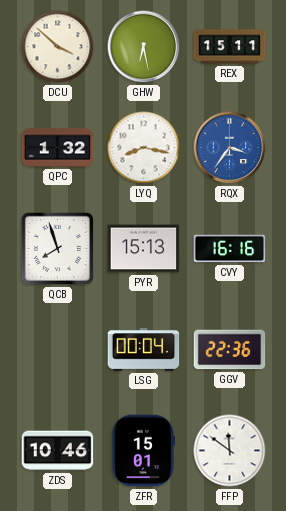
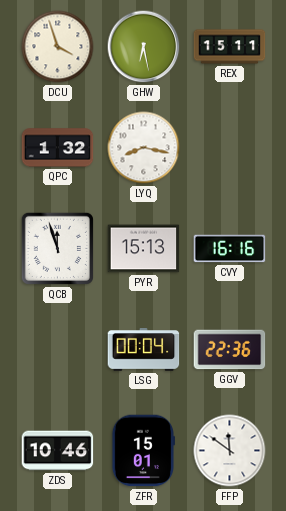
DCU: 3:52 -> 3:57
RQX: 3:36 -> none
QCB: 7:57 -> 11:57
